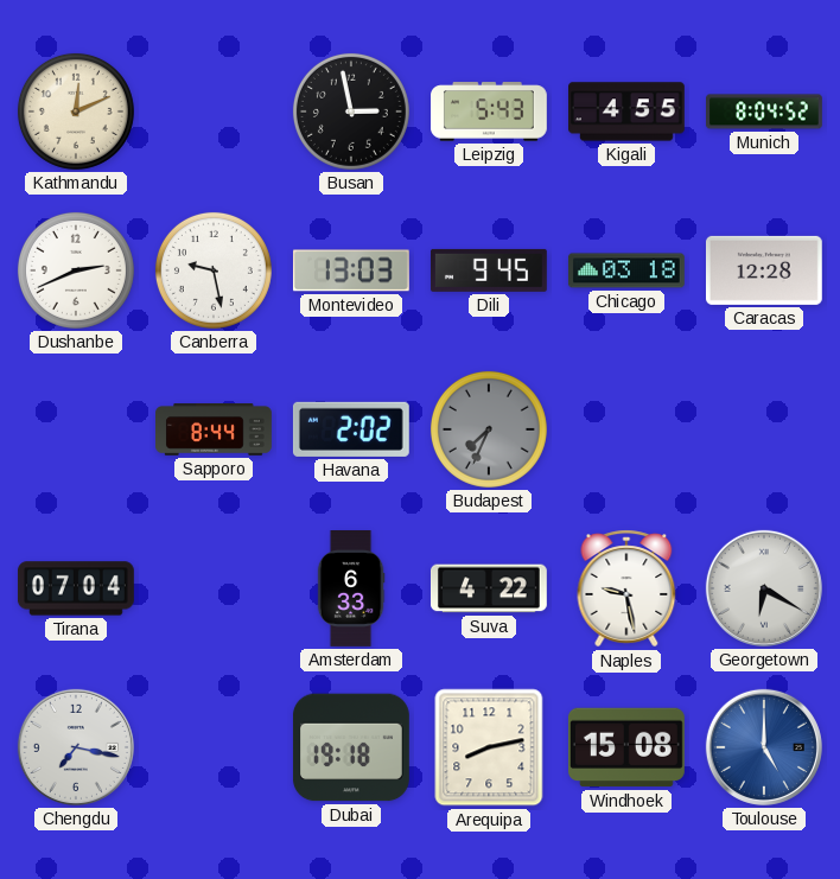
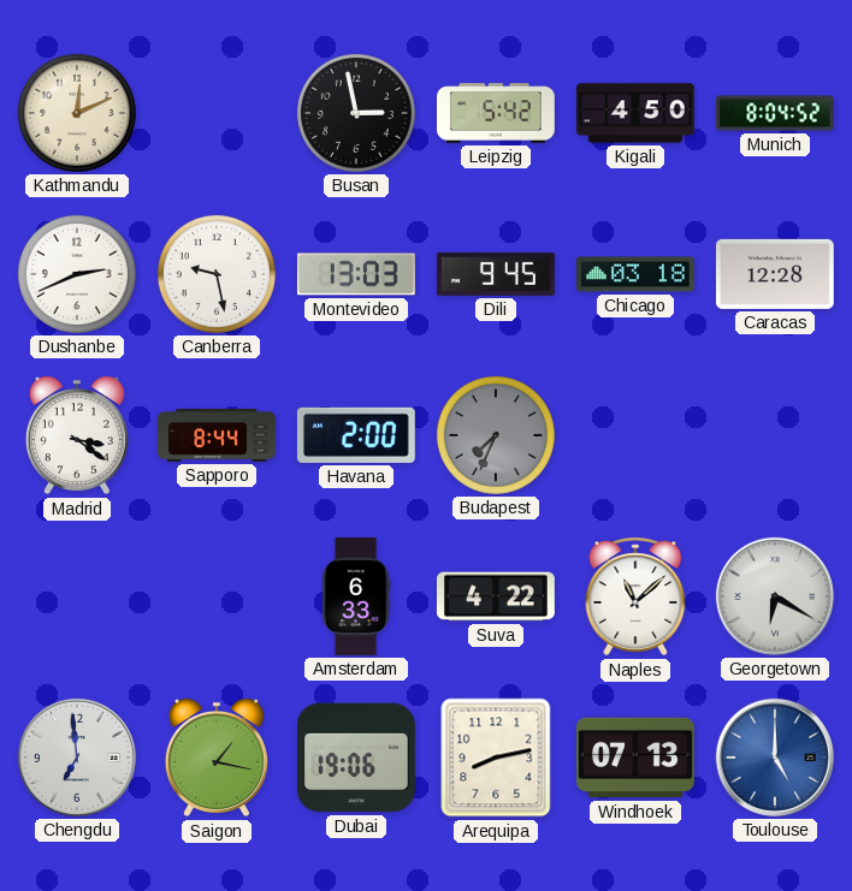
Leipzig: 5:43 -> 5:42
Kigali: 4:55 -> 4:50
Madrid: none -> 3:21
Havana: 2:02 -> 2:00
Tirana: 07:04 -> none
Naples: 9:28 -> 11:08
Chengdu: 7:17 -> 6:59
Saigon: none -> 1:17
Dubai: 19:18 -> 19:06
Windhoek: 15:08 -> 07:13
